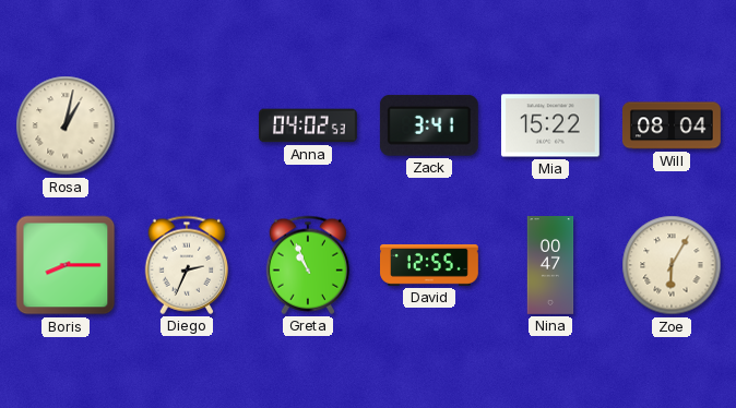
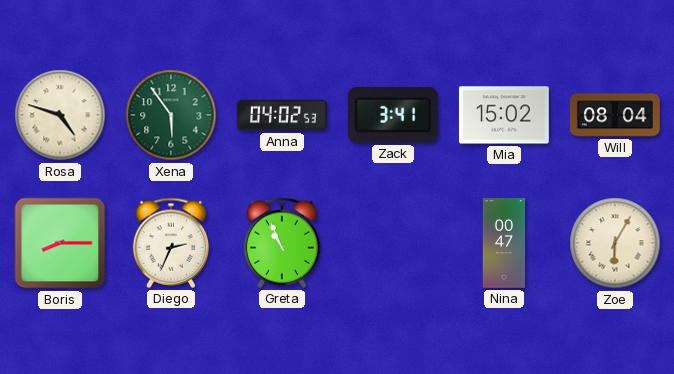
Rosa: 1:02 -> 4:48
Xena: none -> 5:54
Mia: 15:22 -> 15:02
David: 12:55 -> none
